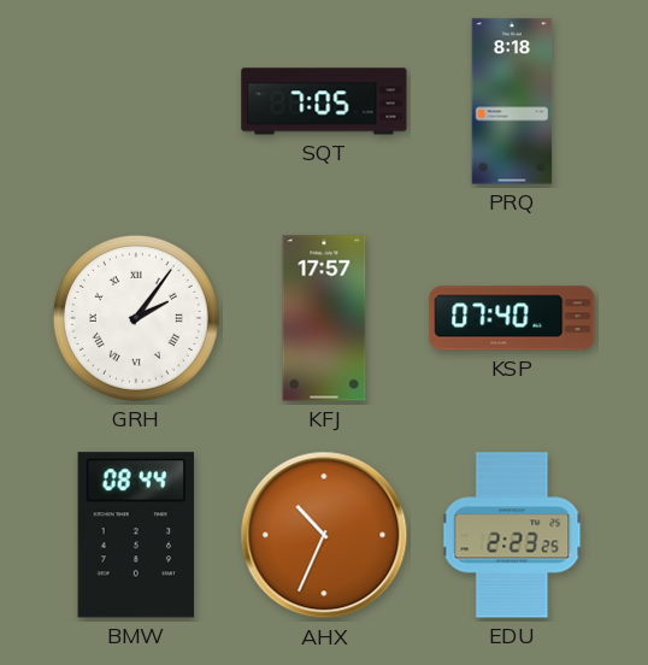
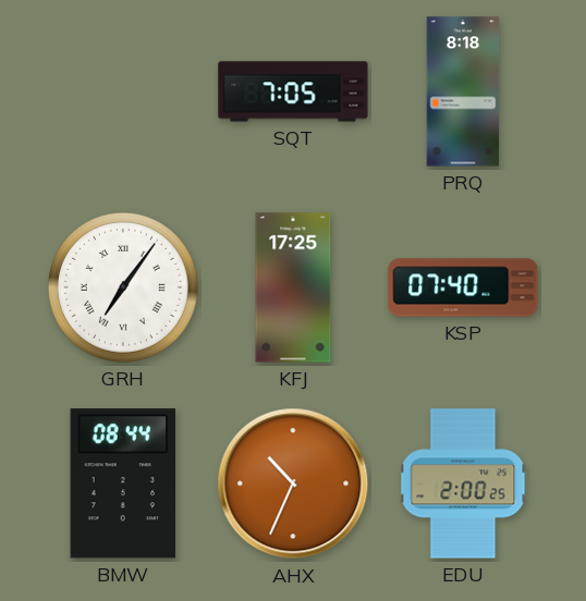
GRH: 2:06 -> 7:06
KFJ: 17:57 -> 17:25
EDU: 2:23 -> 2:00
